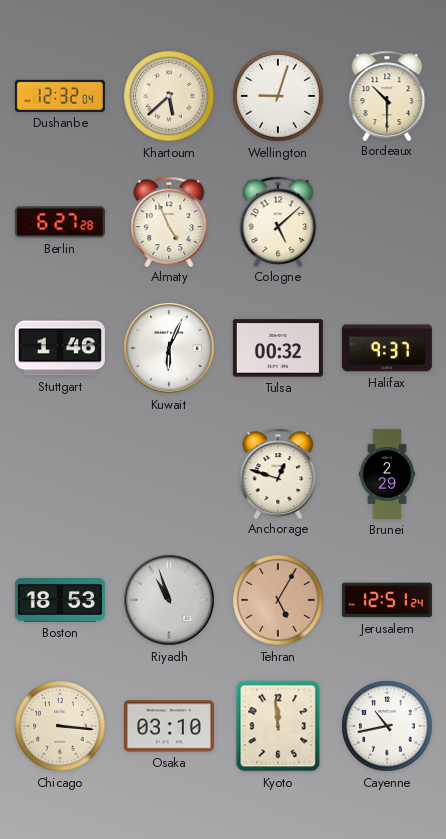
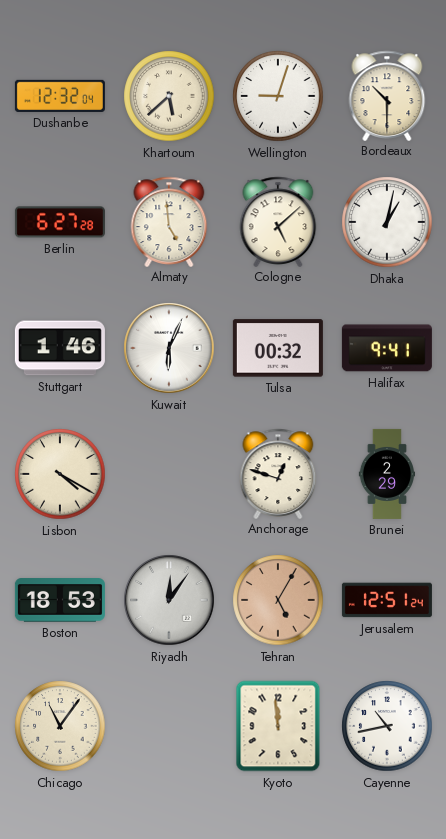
Almaty: 4:56 -> 4:59
Dhaka: none -> 1:02
Halifax: 9:37 -> 9:41
Lisbon: none -> 4:20
Riyadh: 10:57 -> 12:06
Chicago: 3:16 -> 11:06
Osaka: 03:10 -> none
